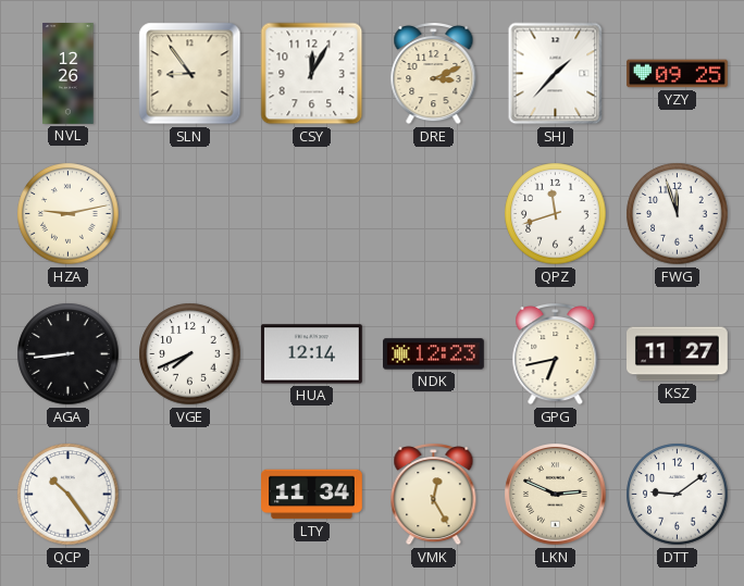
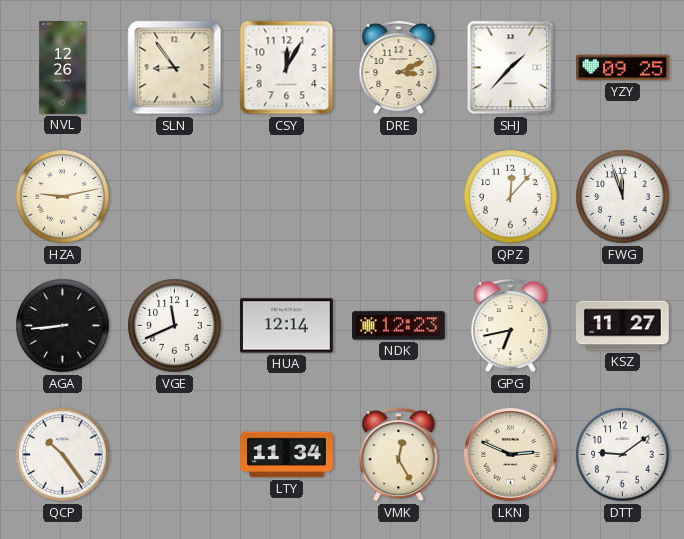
QPZ: 11:42 -> 12:07
VGE: 7:41 -> 11:41
